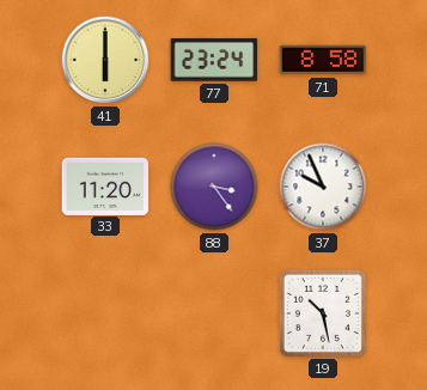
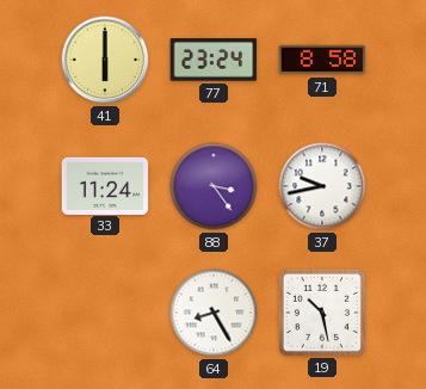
33: 11:20 -> 11:24
37: 9:56 -> 9:43
64: none -> 8:25
